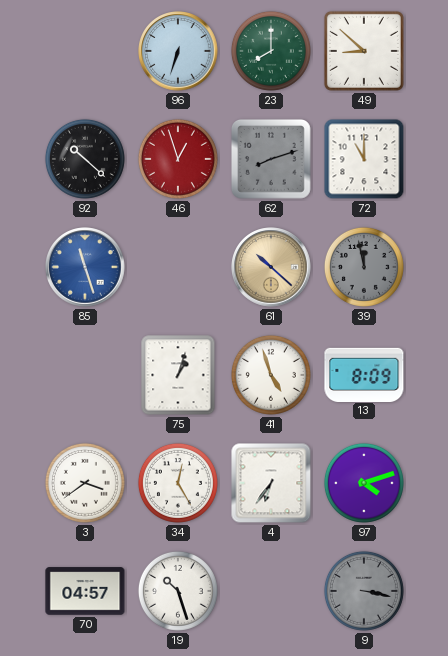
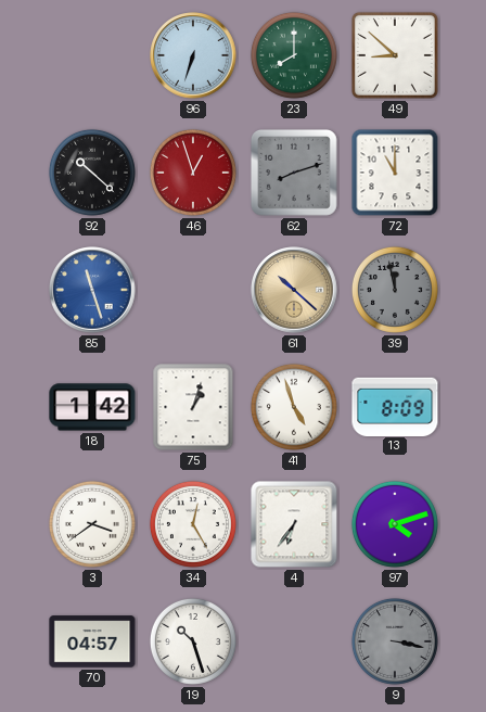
18: none -> 1:42
